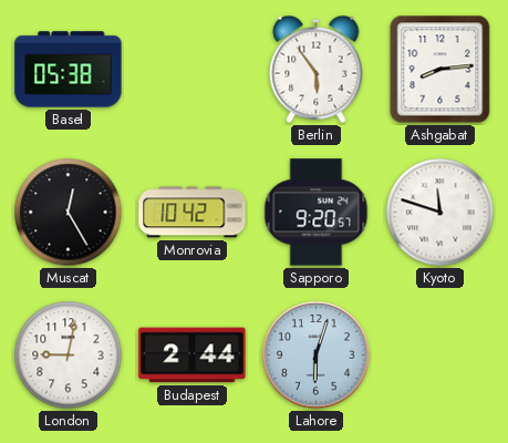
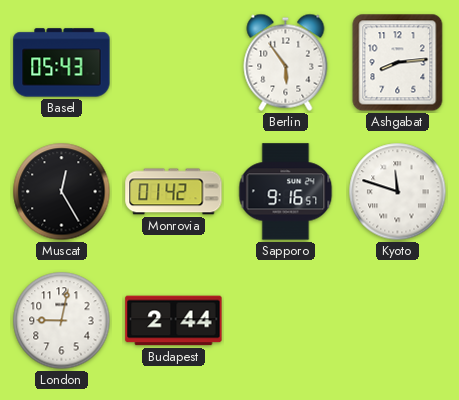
Basel: 05:38 -> 05:43
Monrovia: 10:42 -> 01:42
Sapporo: 9:20 -> 9:16
Lahore: 6:03 -> none
